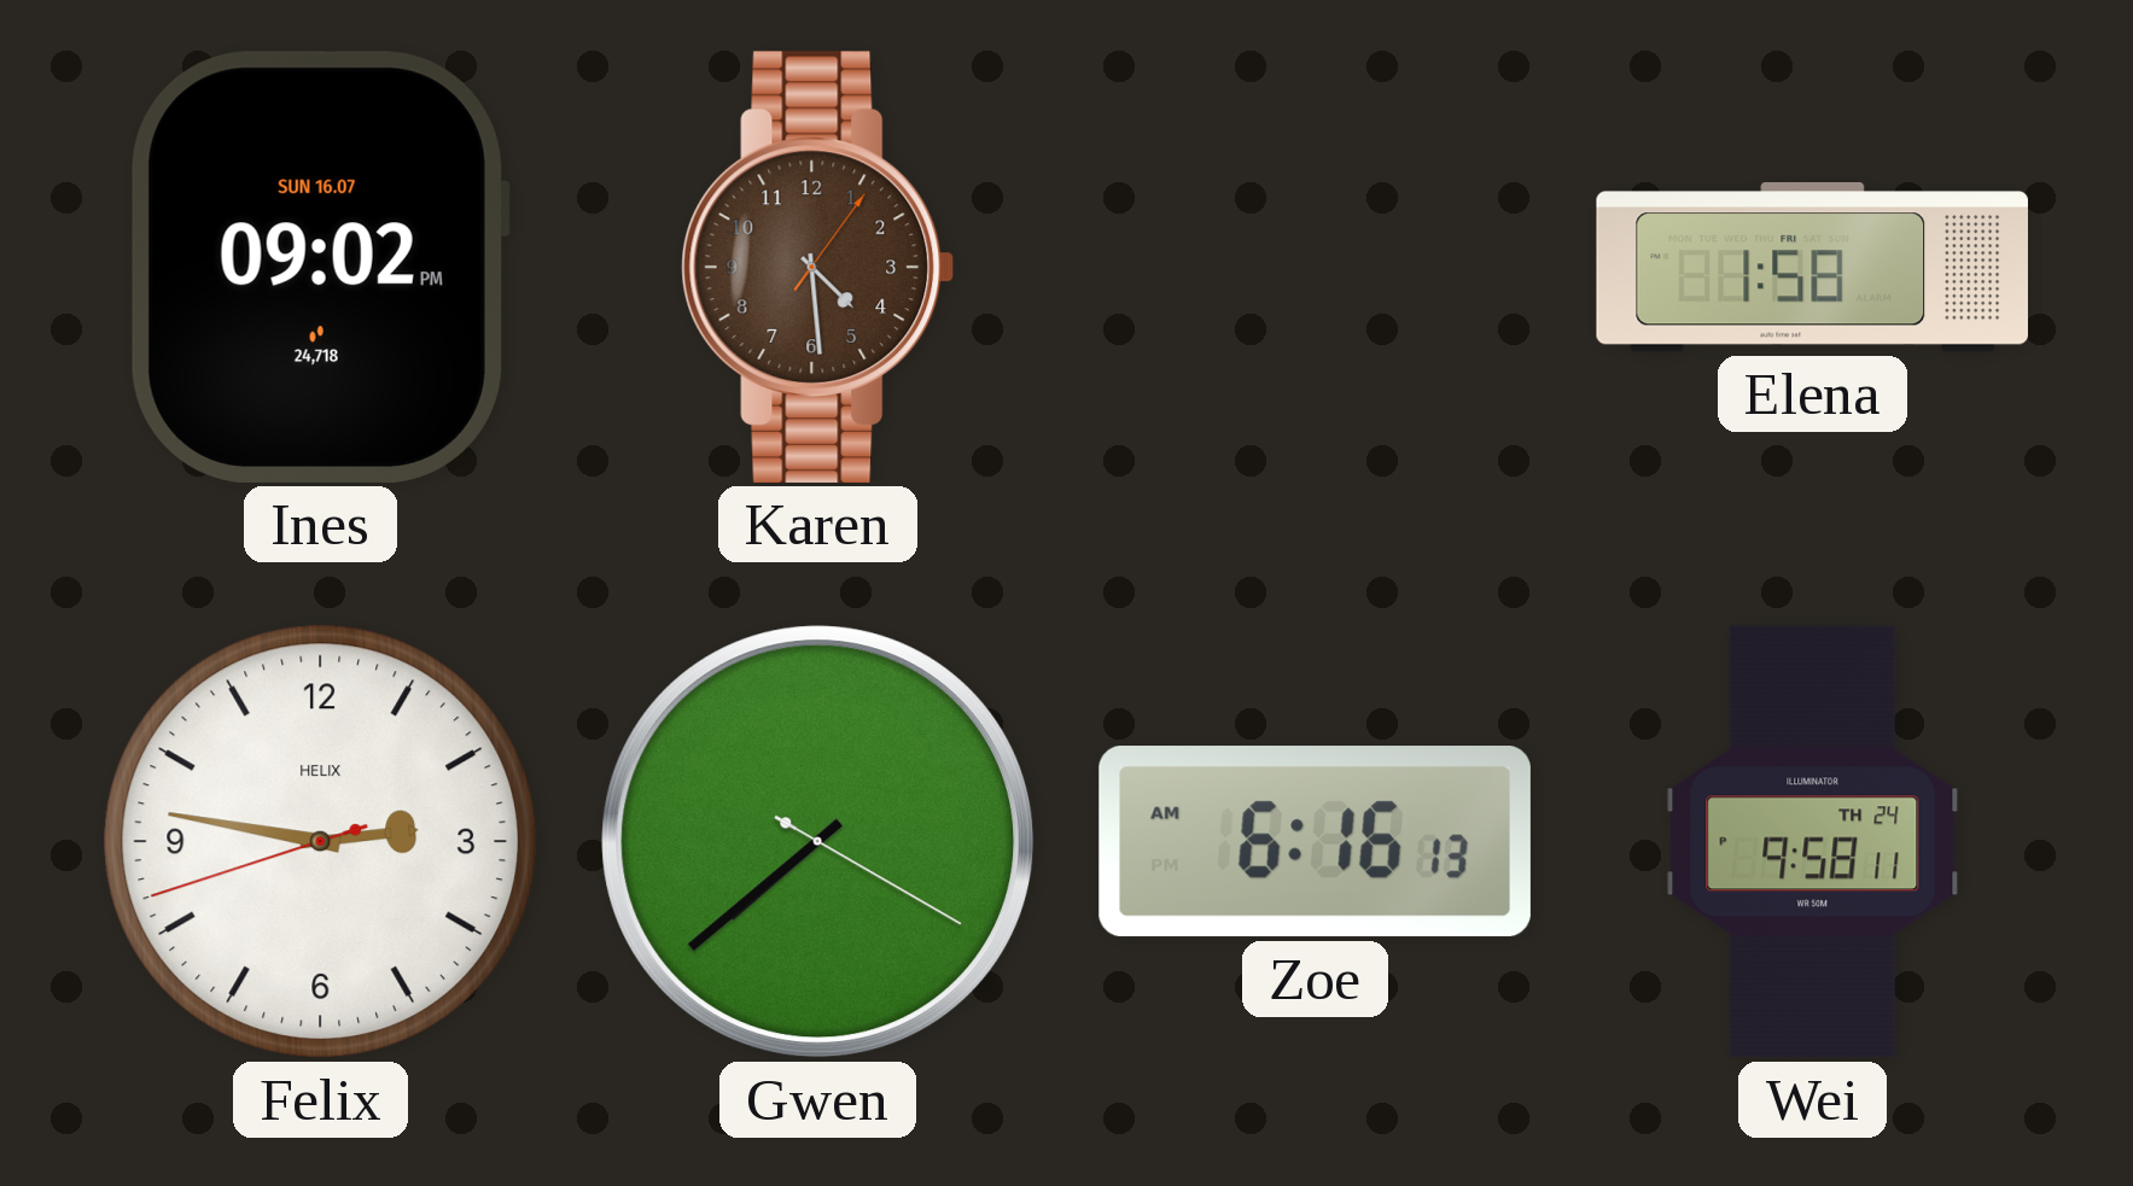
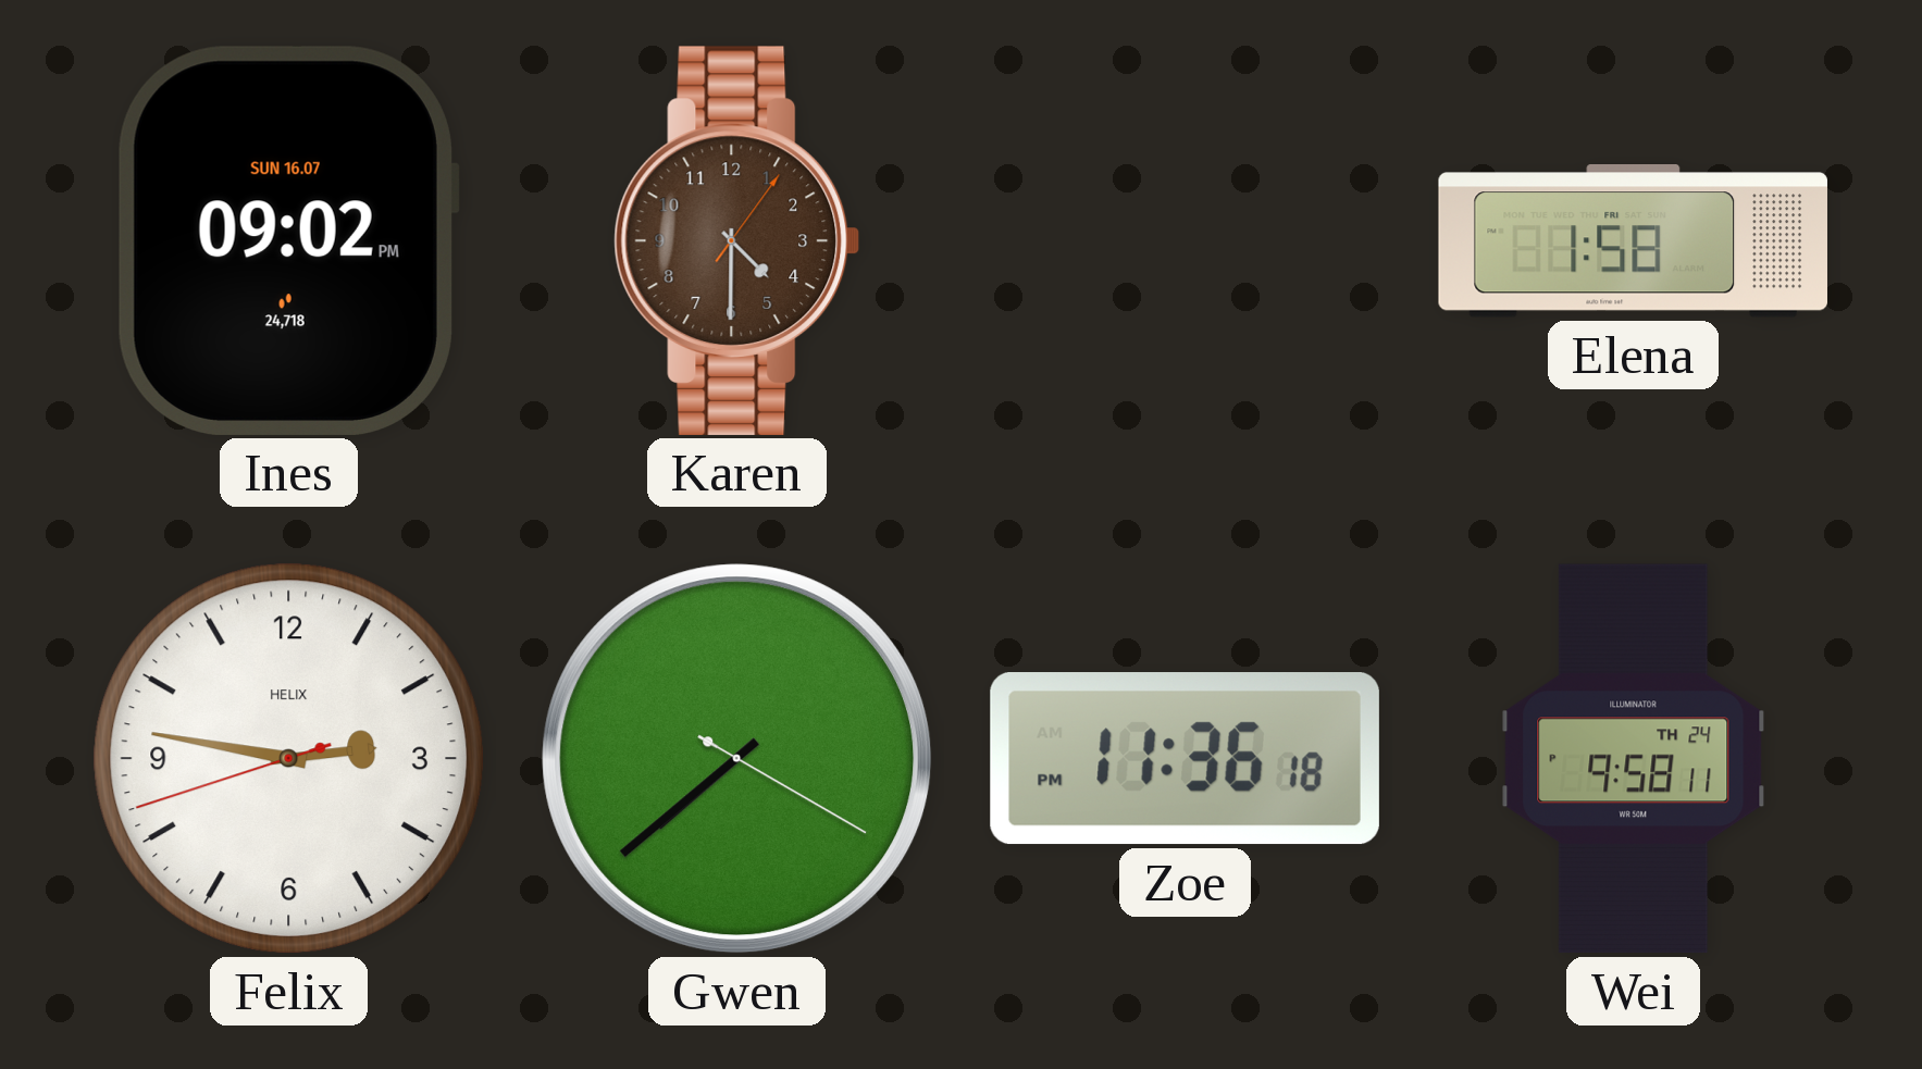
Karen: 4:29 -> 4:30
Zoe: 6:16 -> 11:36
